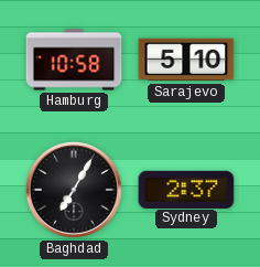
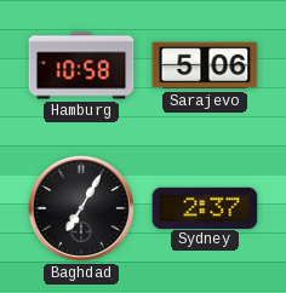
Sarajevo: 5:10 -> 5:06
